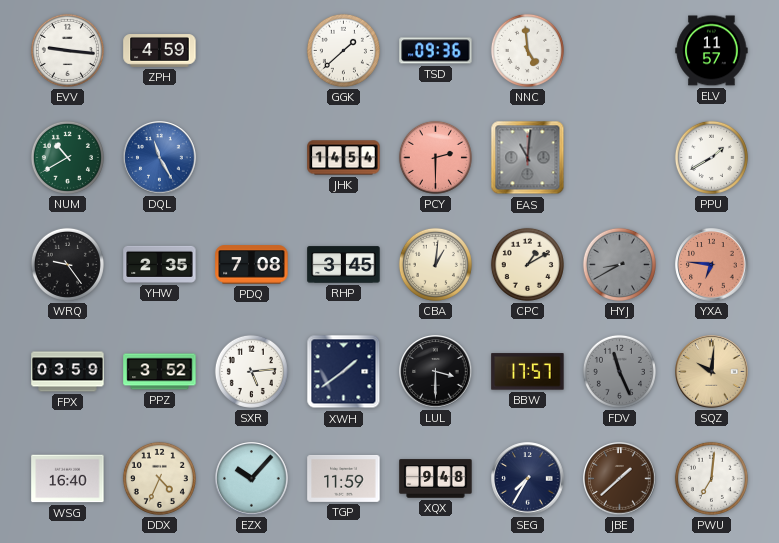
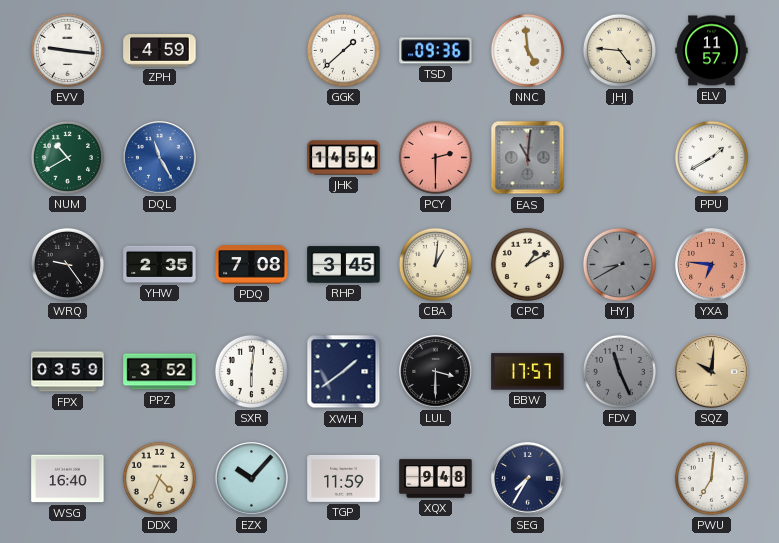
JHJ: none -> 4:46
SXR: 5:14 -> 6:01
JBE: 1:38 -> none
